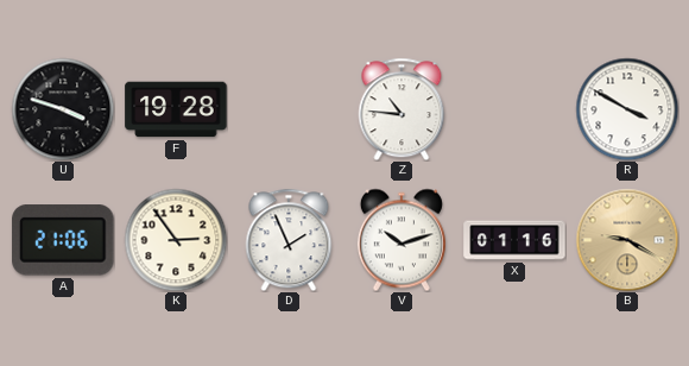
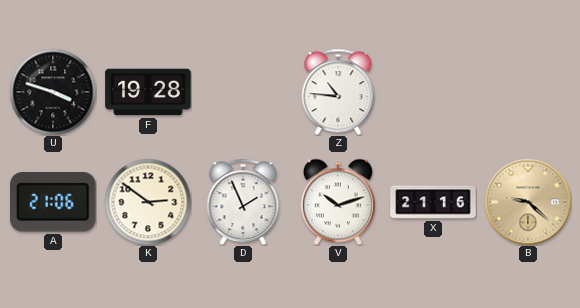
R: 3:50 -> none
K: 2:54 -> 2:51
X: 01:16 -> 21:16
B: 9:20 -> 9:22
